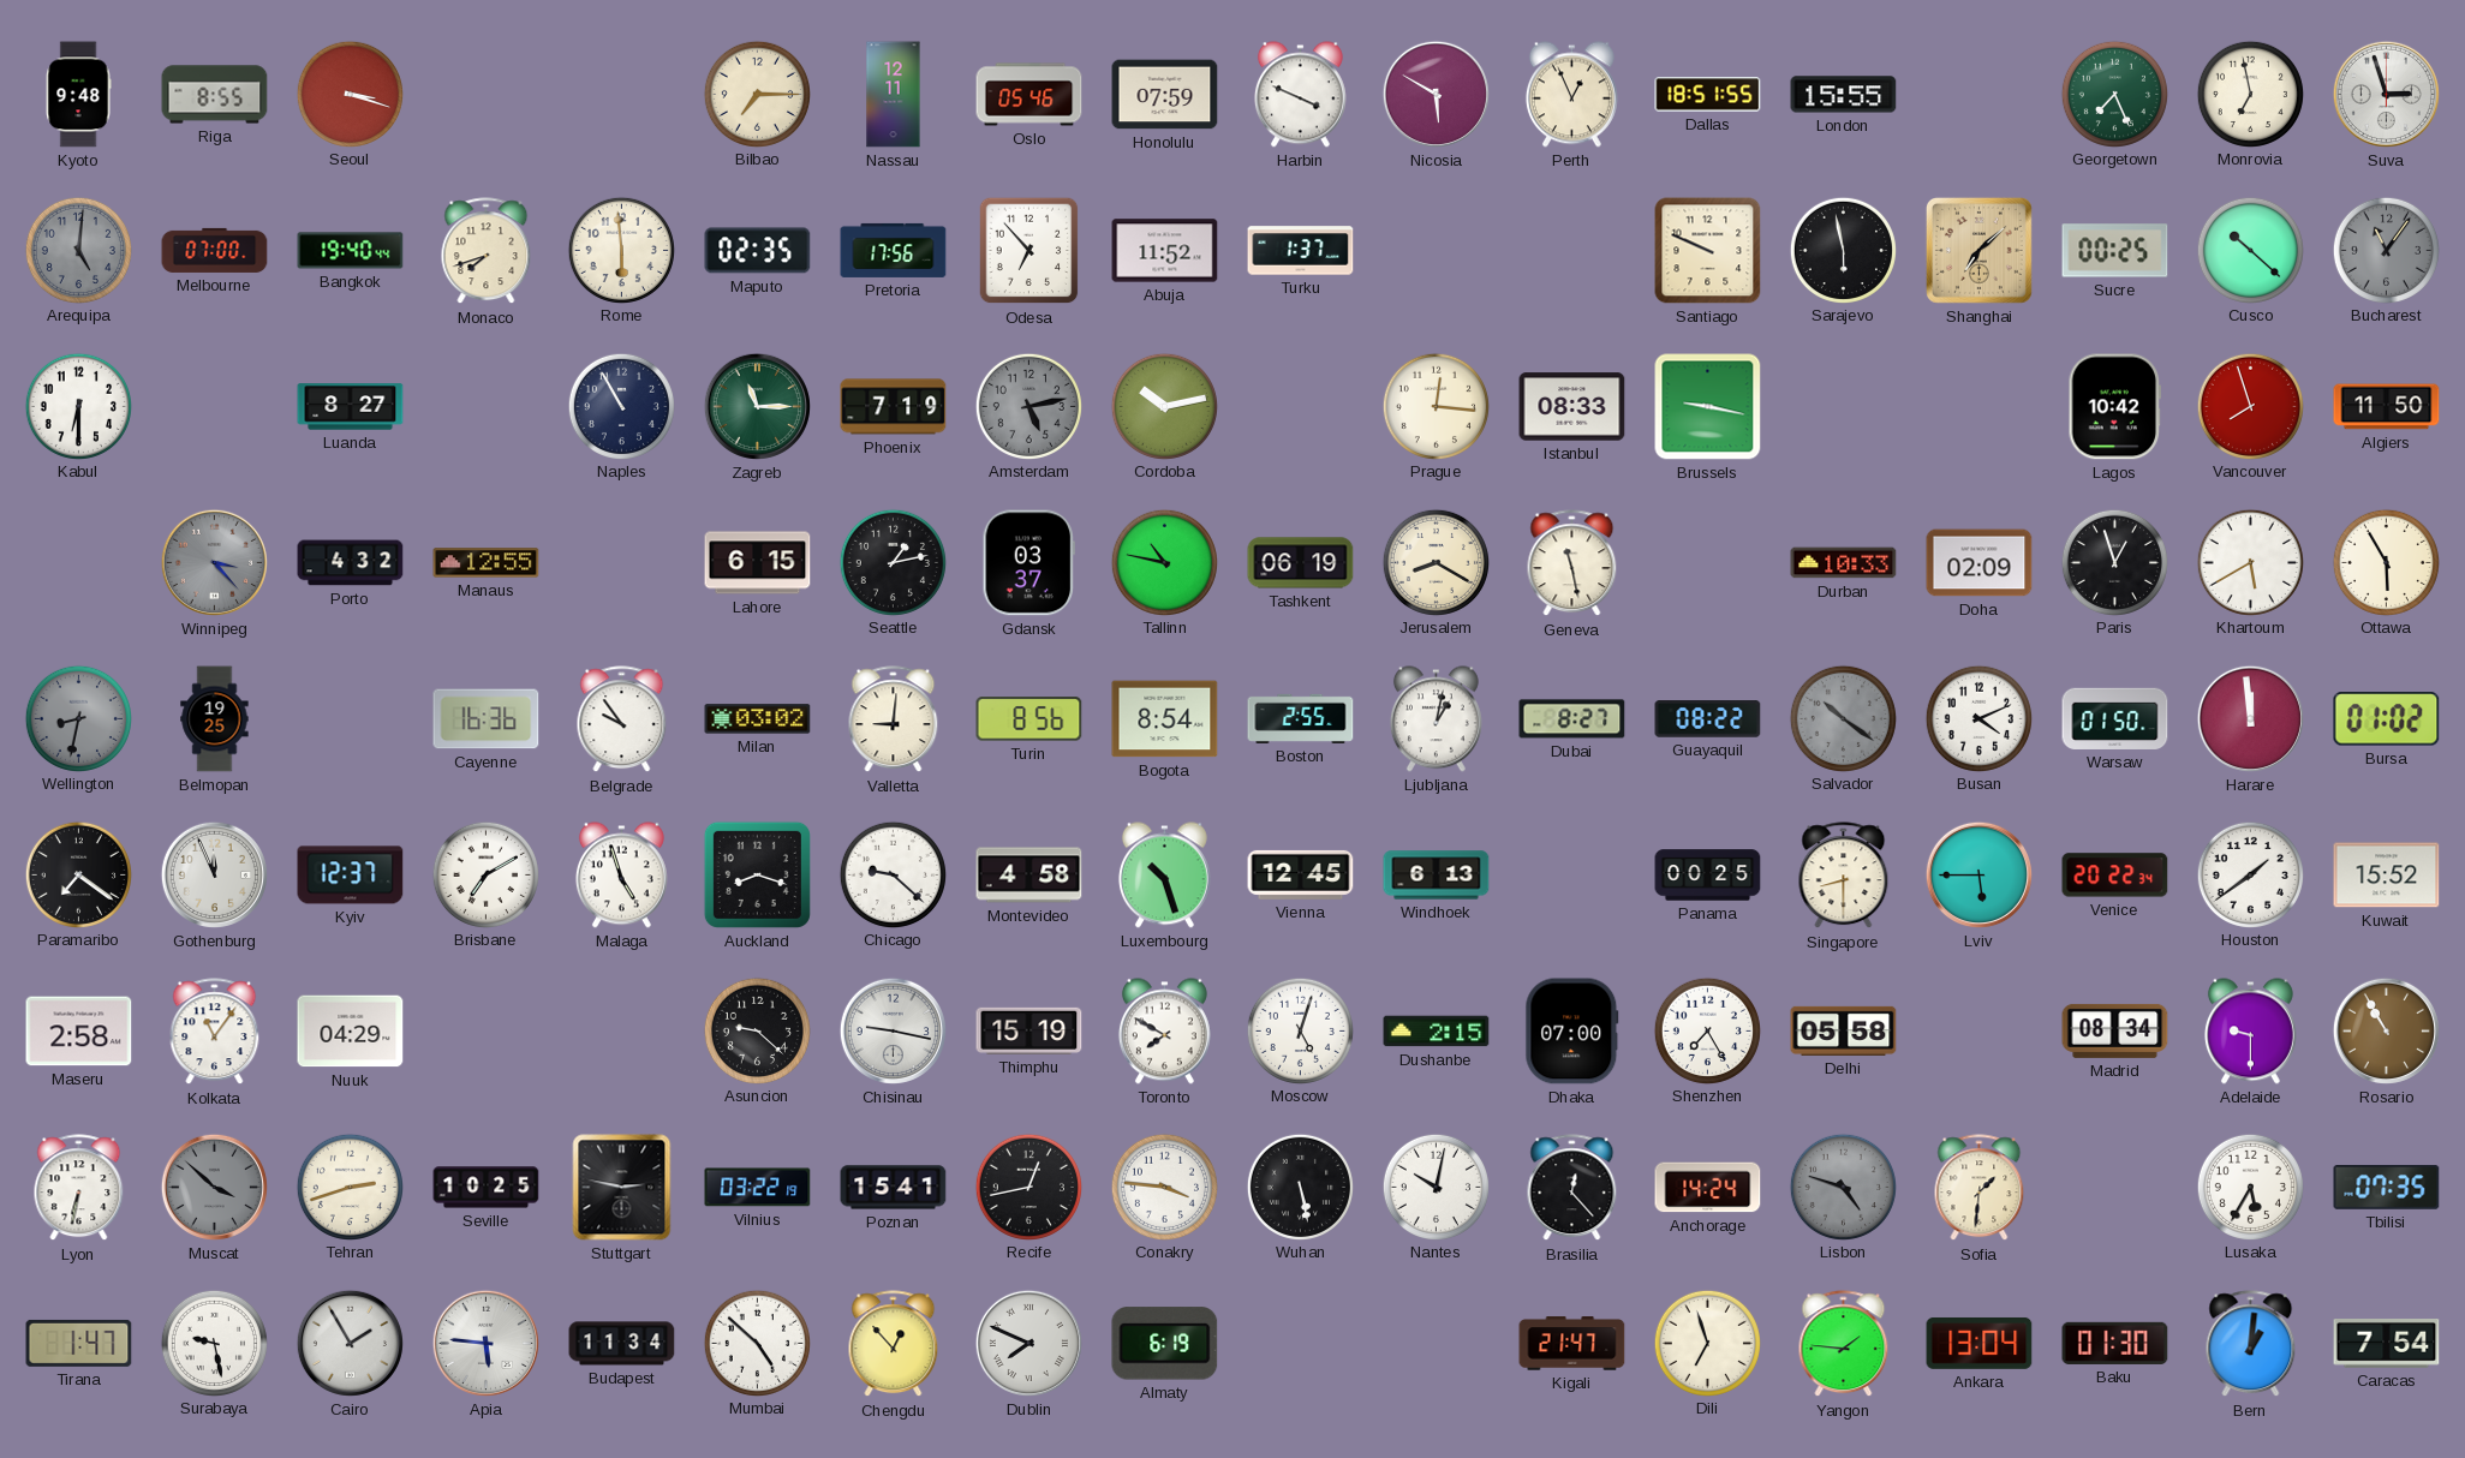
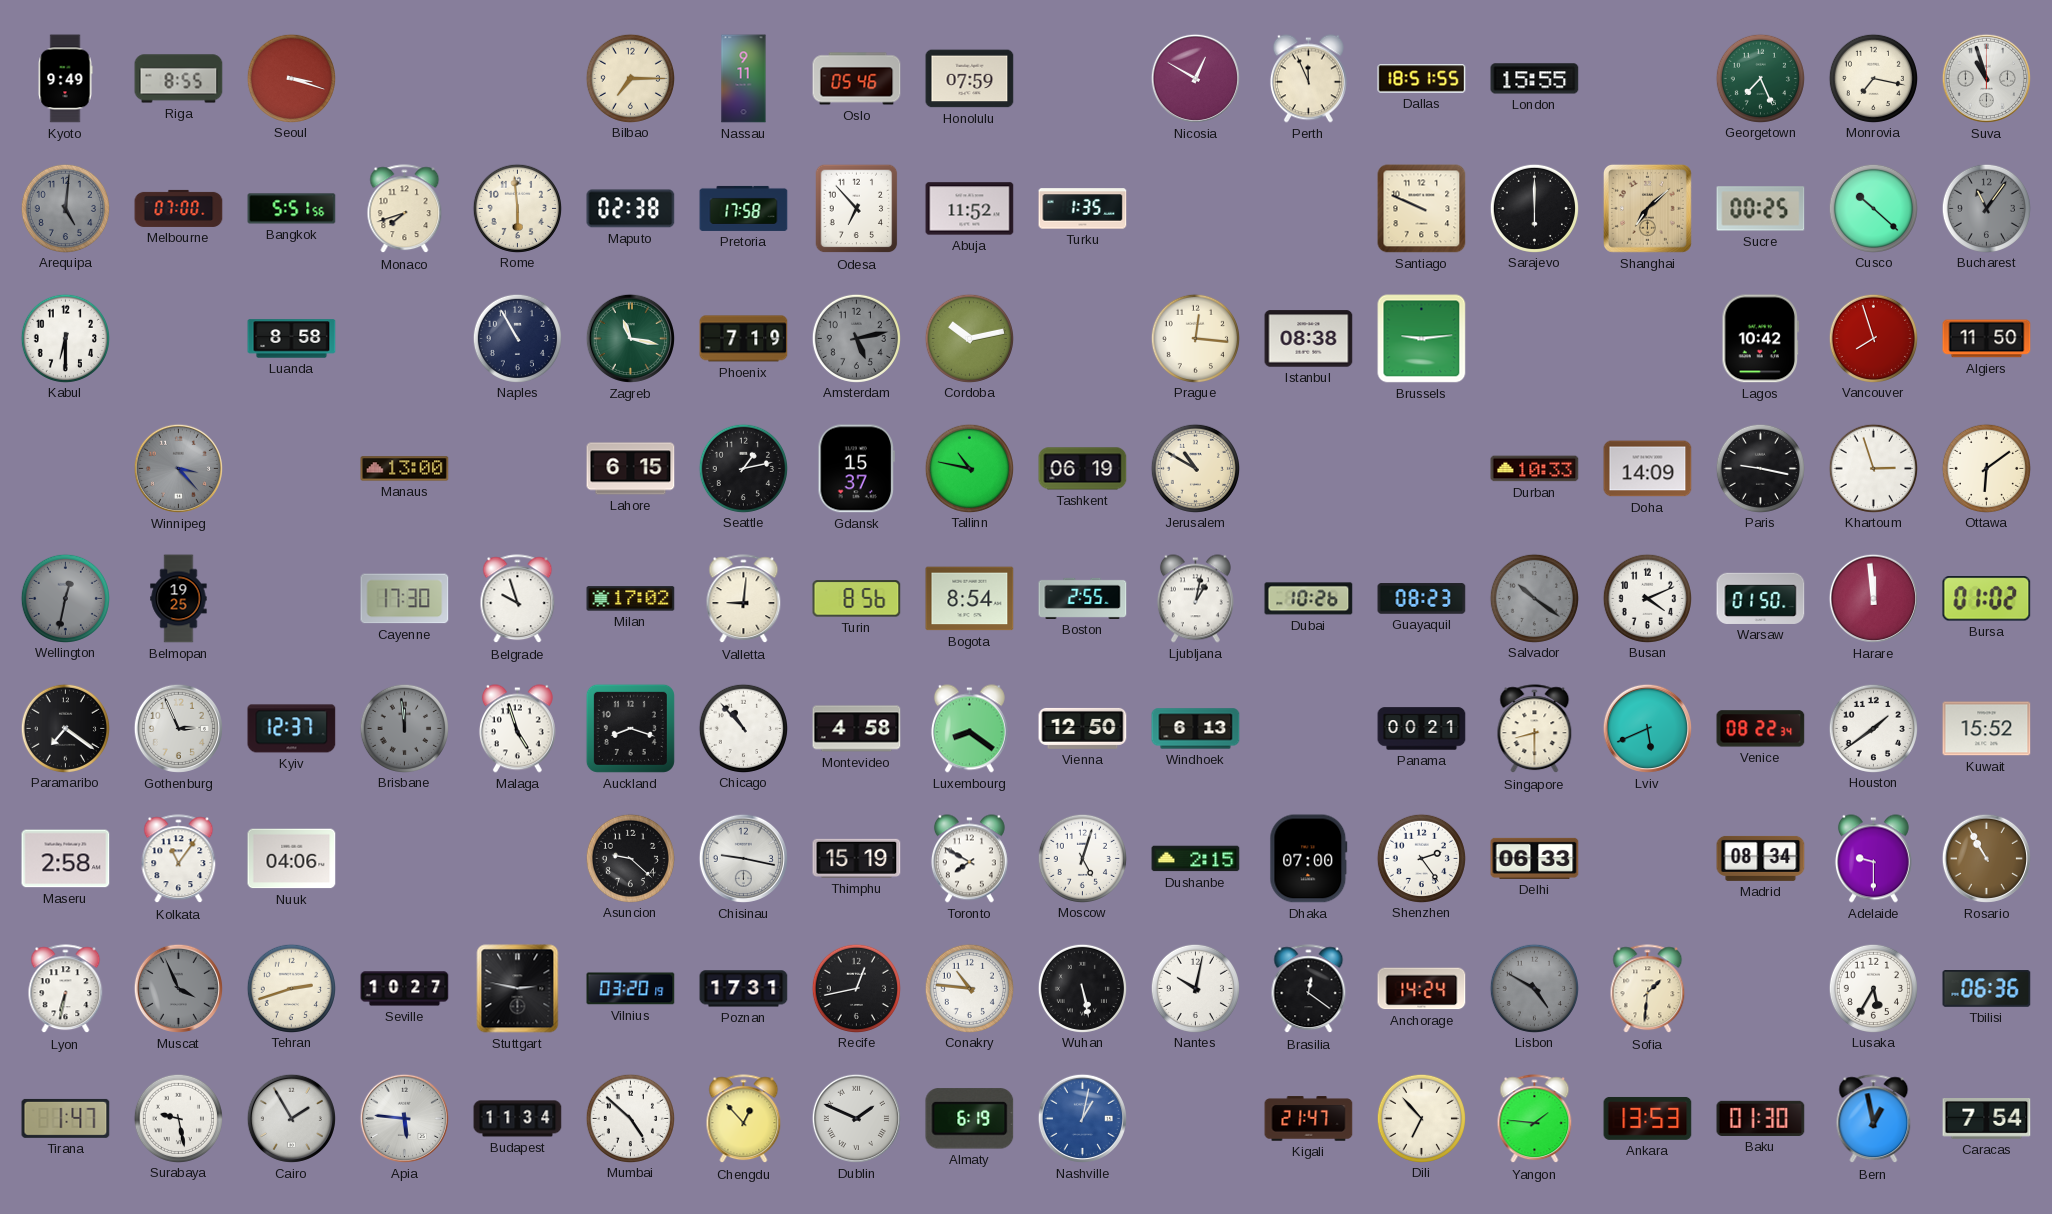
Kyoto: 9:48 -> 9:49
Nassau: 12:11 -> 9:11
Harbin: 3:49 -> none
Nicosia: 5:50 -> 12:50
Perth: 12:56 -> 11:56
Monrovia: 6:58 -> 7:17
Suva: 2:57 -> 10:57
Bangkok: 19:40 -> 5:51
Maputo: 02:35 -> 02:38
Pretoria: 17:56 -> 17:58
Turku: 1:37 -> 1:35
Sarajevo: 5:58 -> 6:00
Luanda: 8:27 -> 8:58
Zagreb: 11:15 -> 11:17
Istanbul: 08:33 -> 08:38
Brussels: 9:17 -> 9:14
Porto: 4:32 -> none
Manaus: 12:55 -> 13:00
Gdansk: 03:37 -> 15:37
Jerusalem: 8:20 -> 10:50
Geneva: 11:28 -> none
Doha: 02:09 -> 14:09
Paris: 12:57 -> 9:17
Khartoum: 5:40 -> 2:57
Ottawa: 5:55 -> 6:09
Wellington: 8:32 -> 12:32
Cayenne: 16:36 -> 17:30
Belgrade: 9:54 -> 9:57
Milan: 03:02 -> 17:02
Dubai: 8:27 -> 10:26
Guayaquil: 08:22 -> 08:23
Gothenburg: 11:56 -> 2:56
Brisbane: 7:10 -> 11:59
Brisbane dial: white -> grey
Chicago: 9:22 -> 10:53
Luxembourg: 10:27 -> 8:21
Vienna: 12:45 -> 12:50
Panama: 00:25 -> 00:21
Lviv: 5:45 -> 5:41
Venice: 20:22 -> 08:22
Nuuk: 04:29 -> 04:06
Shenzhen: 7:25 -> 2:24
Delhi: 05:58 -> 06:33
Muscat: 3:52 -> 3:56
Seville: 10:25 -> 10:27
Vilnius: 03:22 -> 03:20
Poznan: 15:41 -> 17:31
Conakry: 3:46 -> 10:46
Brasilia: 12:23 -> 12:21
Lisbon: 4:48 -> 4:50
Tbilisi: 07:35 -> 06:36
Dublin: 7:49 -> 1:49
Nashville: none -> 1:02
Dili: 6:57 -> 6:53
Ankara: 13:04 -> 13:53
Bern: 1:01 -> 12:58
